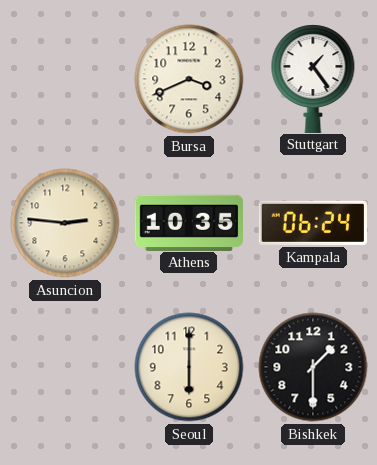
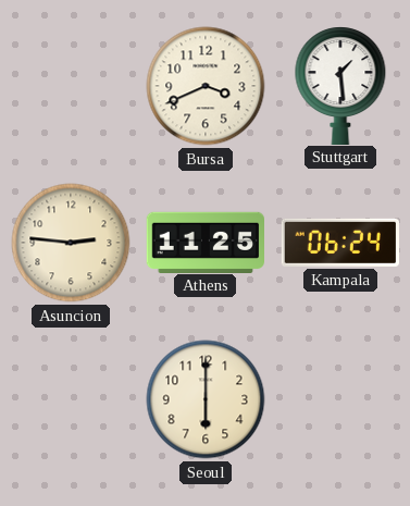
Stuttgart: 1:24 -> 1:29
Athens: 10:35 -> 11:25
Bishkek: 1:30 -> none
